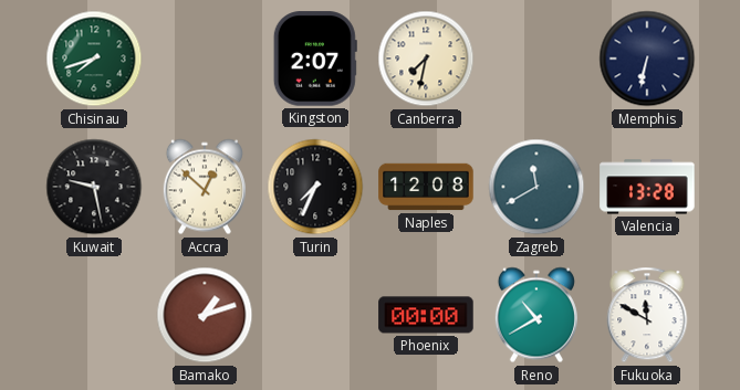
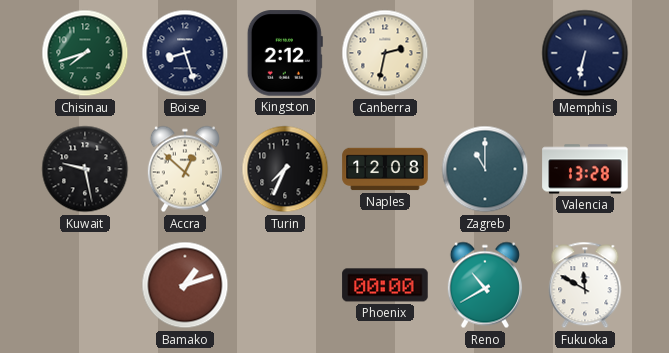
Boise: none -> 8:27
Kingston: 2:07 -> 2:12
Canberra: 7:32 -> 2:32
Zagreb: 11:40 -> 11:00
